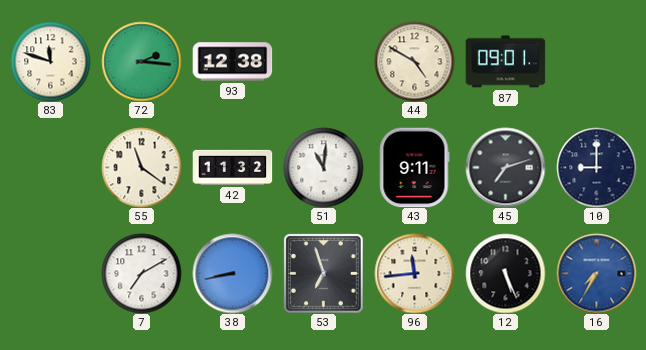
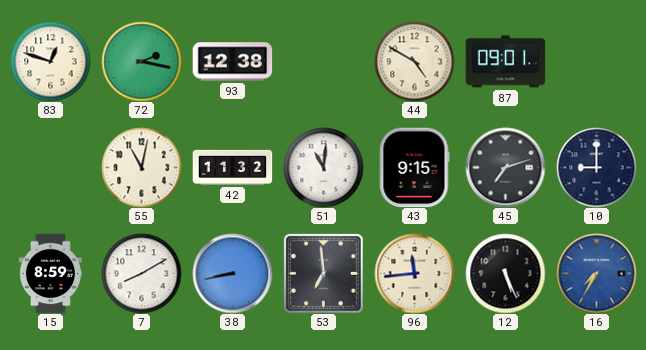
83: 11:48 -> 12:48
72: 2:16 -> 2:17
55: 11:21 -> 11:02
43: 9:11 -> 9:15
15: none -> 8:59
7: 7:10 -> 8:10
53: 6:57 -> 6:59
